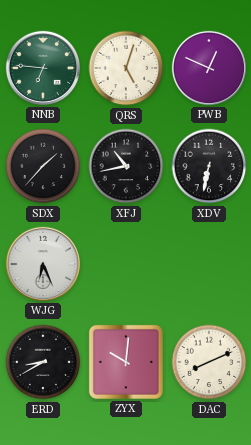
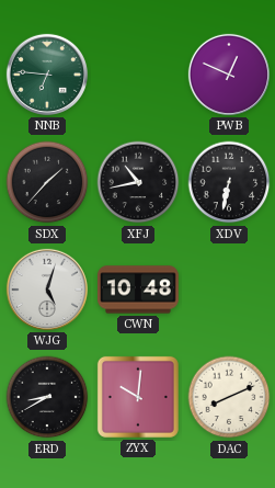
QRS: 5:03 -> none
WJG: 6:26 -> 5:03
CWN: none -> 10:48
